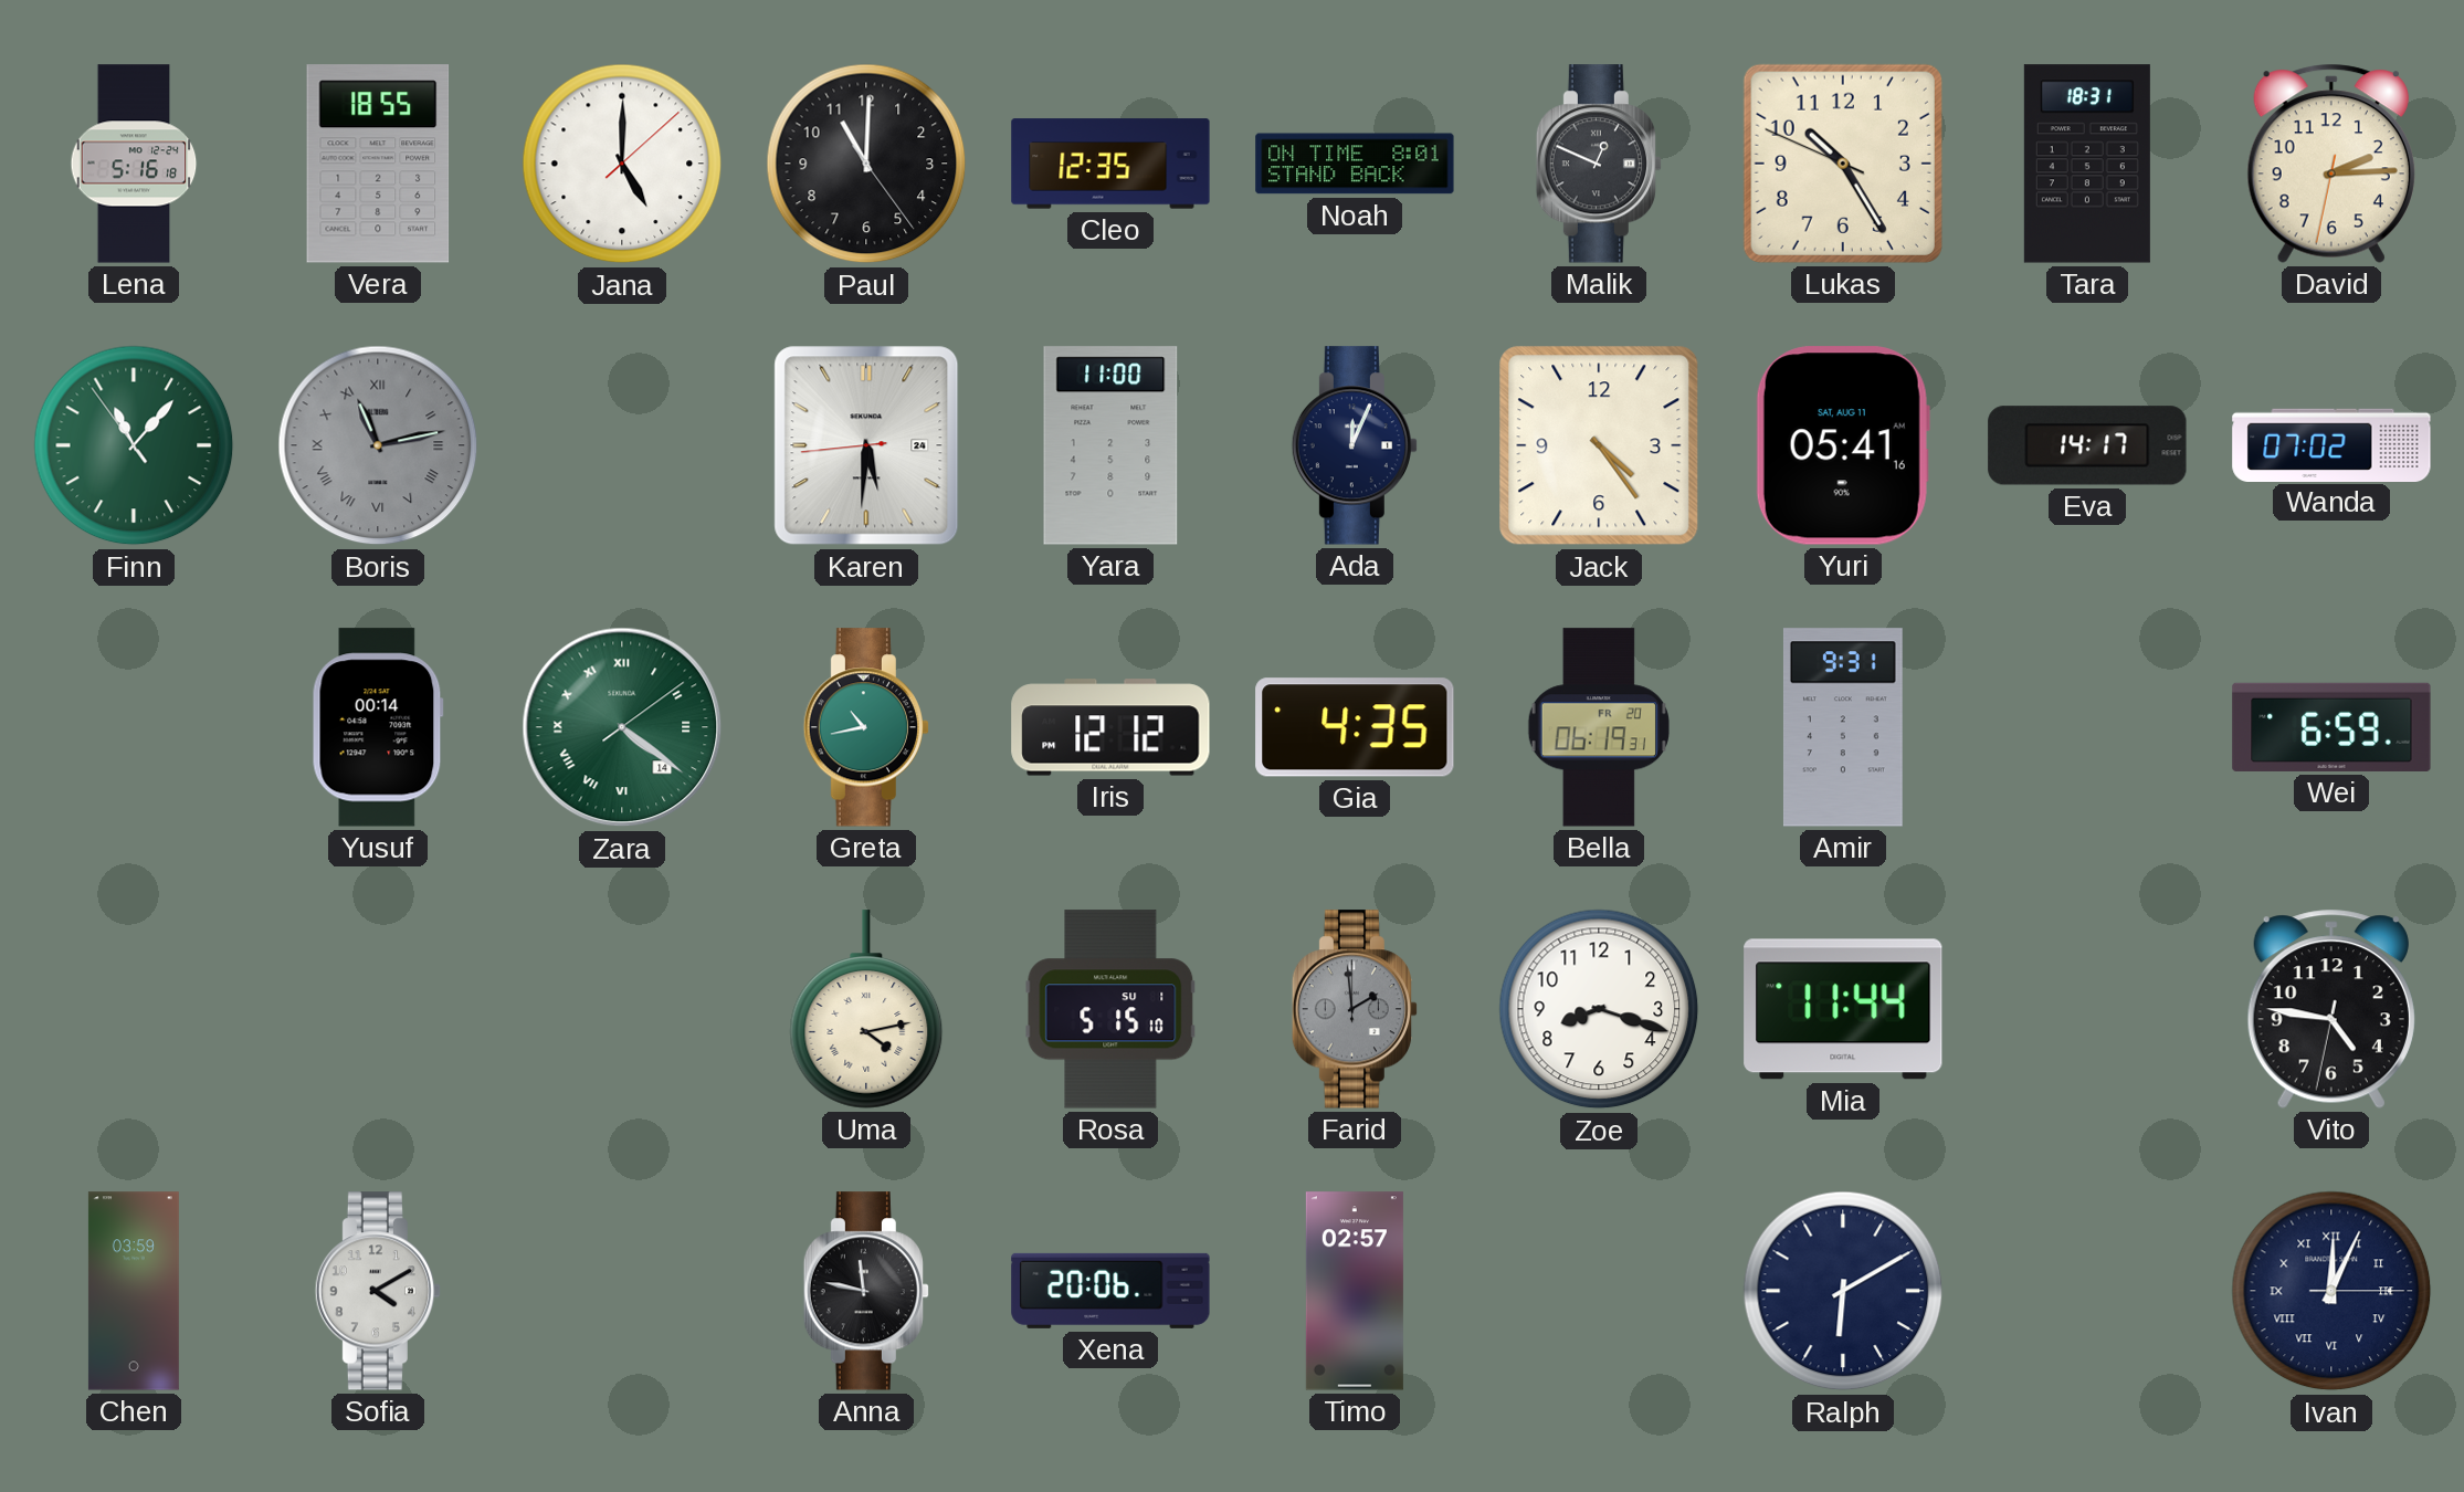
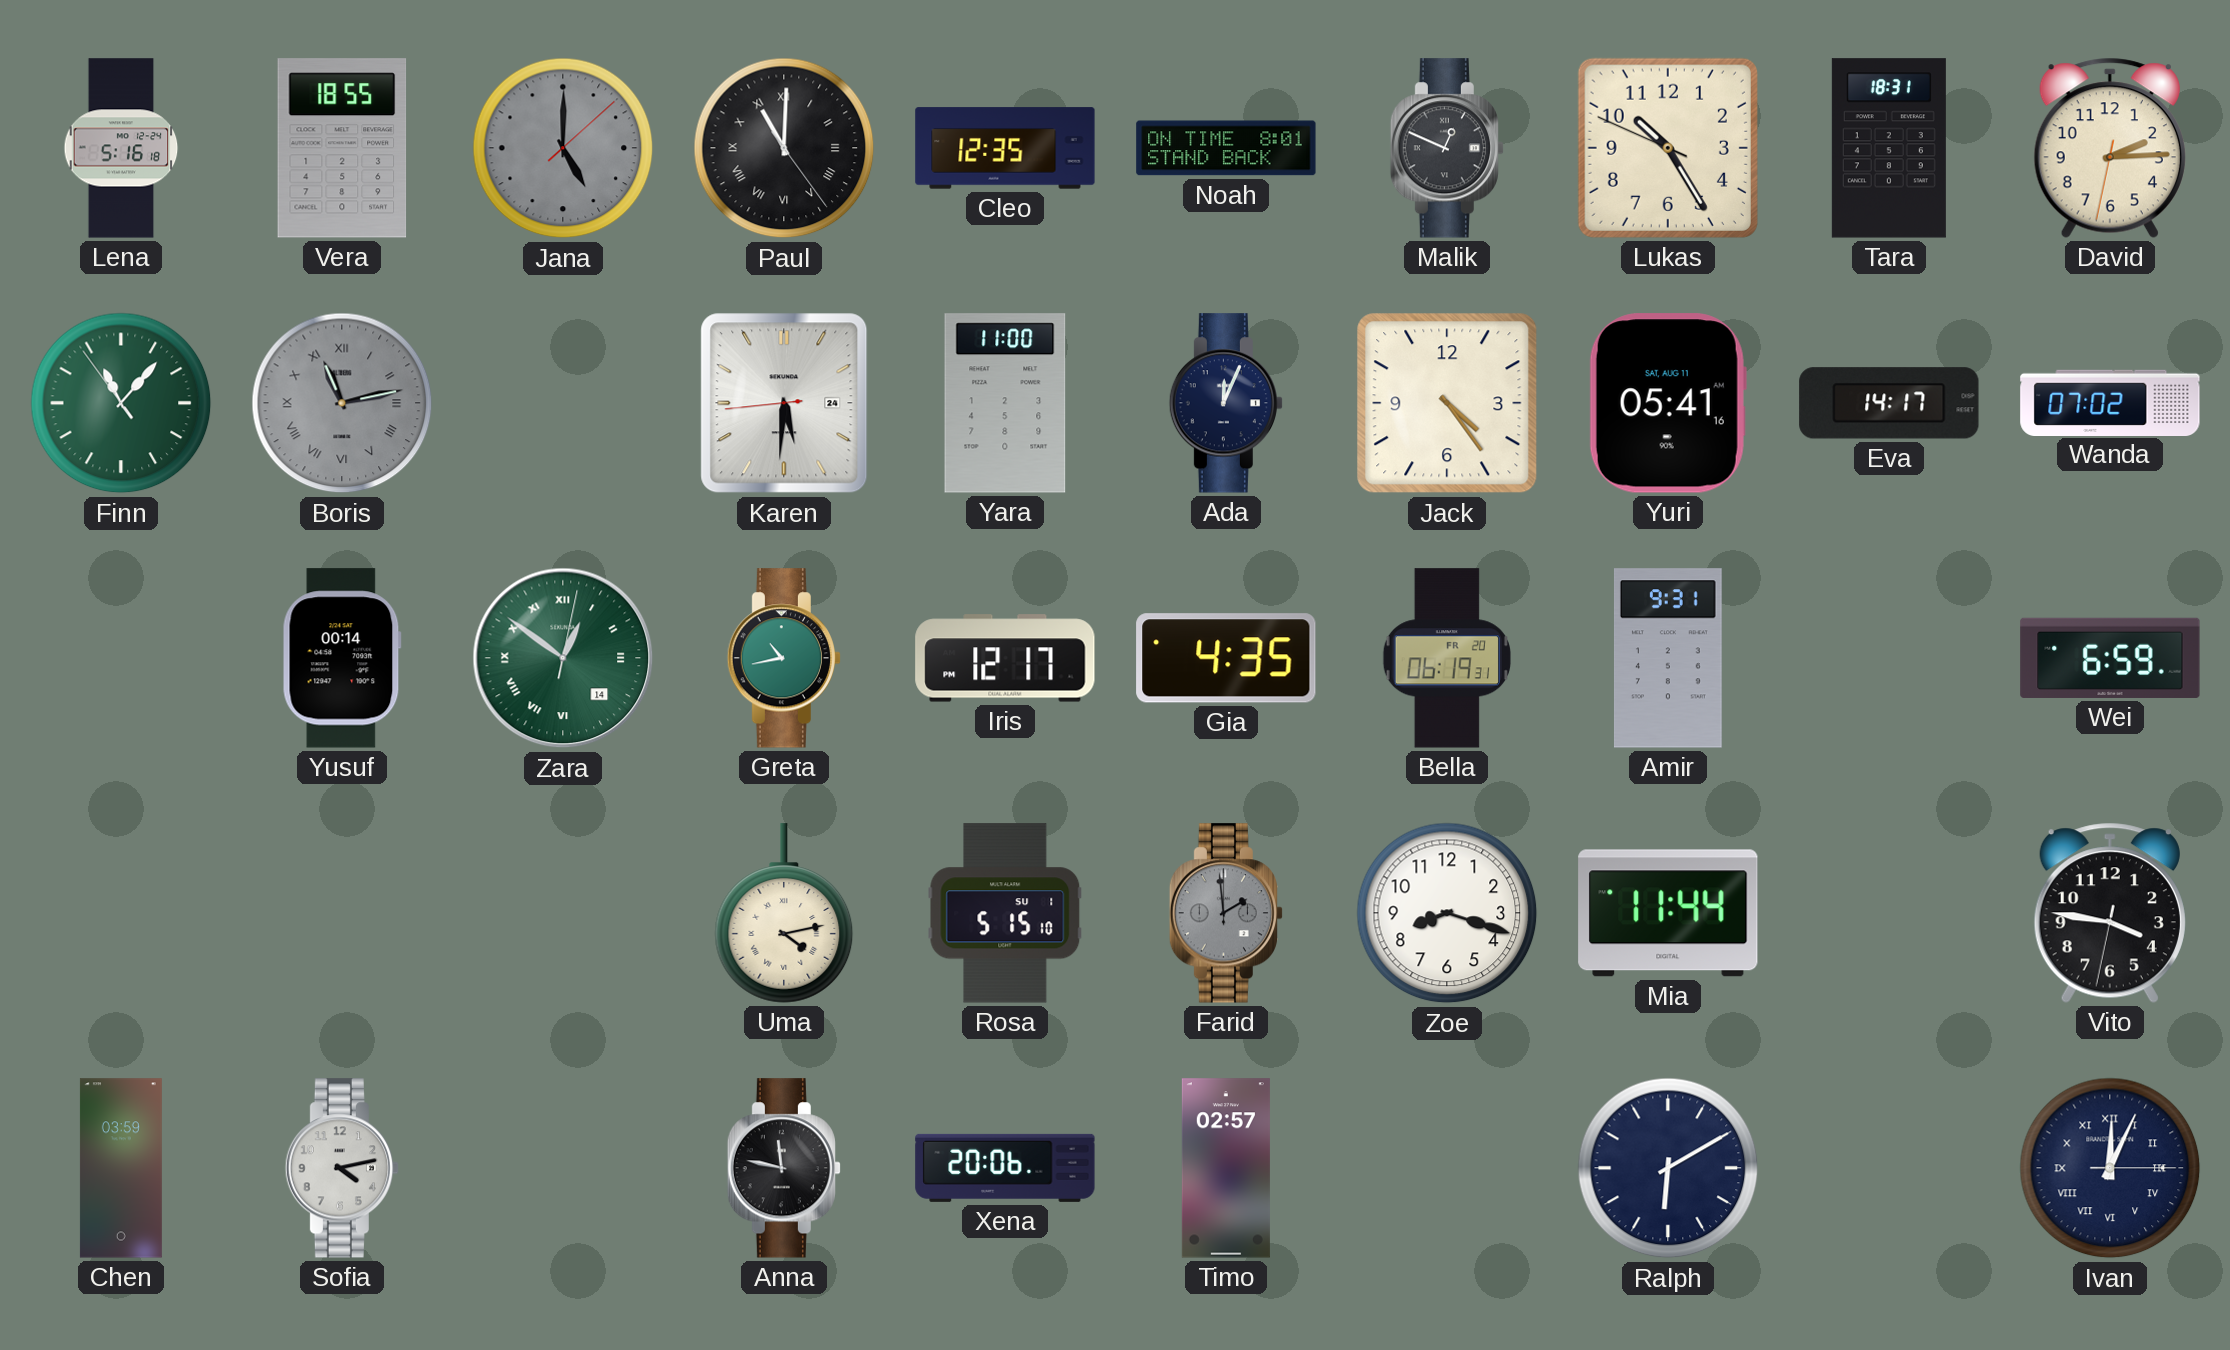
Jana dial: white -> grey
Paul numerals: Arabic -> Roman
Zara: 4:21 -> 12:51
Iris: 12:12 -> 12:17
Vito: 4:46 -> 3:46
Sofia: 4:10 -> 4:13
